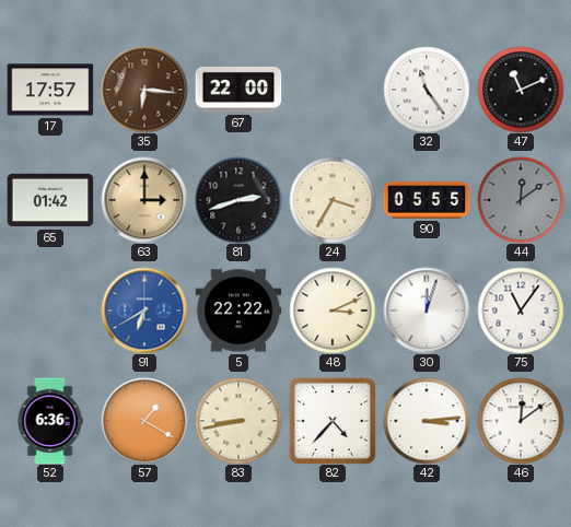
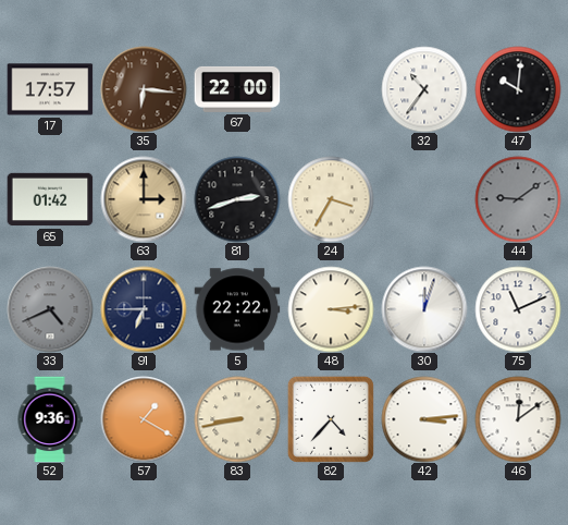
32: 11:24 -> 10:36
47: 11:11 -> 10:01
90: 05:55 -> none
44: 12:09 -> 9:09
33: none -> 4:41
91: 6:40 -> 6:45
91 dial: blue -> navy
48: 3:11 -> 3:14
75: 11:06 -> 11:11
52: 6:36 -> 9:36
